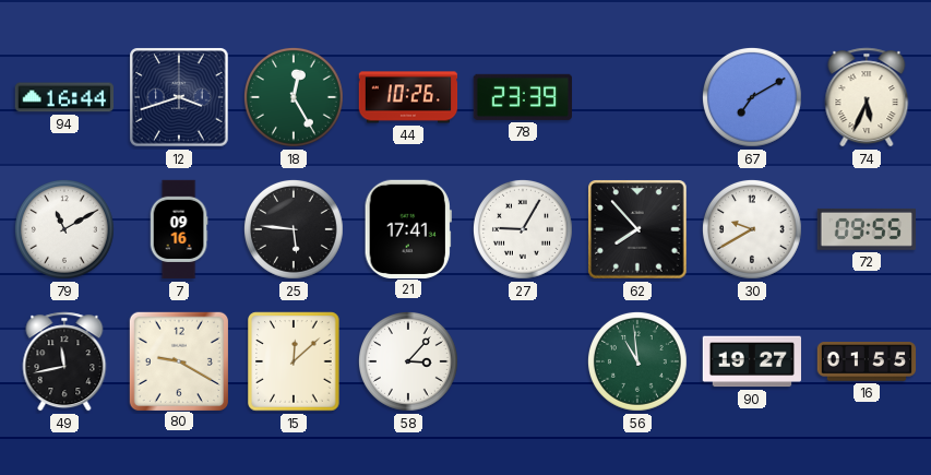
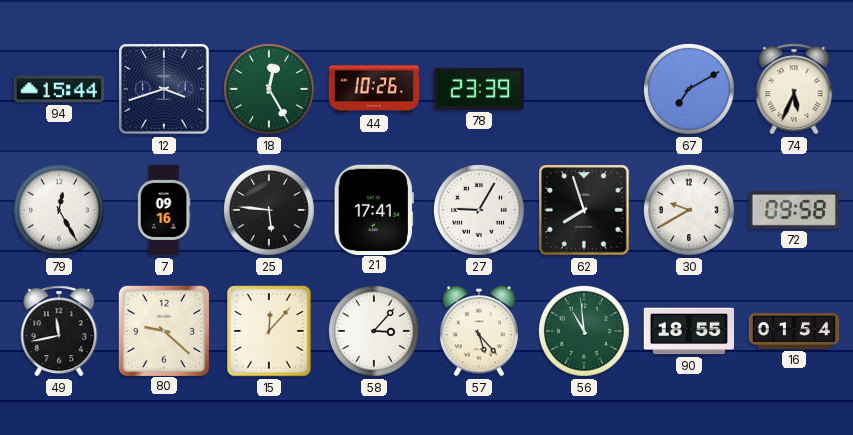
94: 16:44 -> 15:44
79: 11:10 -> 12:25
62: 7:53 -> 7:57
72: 09:55 -> 09:58
80: 9:20 -> 9:22
15: 12:08 -> 12:07
57: none -> 5:23
90: 19:27 -> 18:55
16: 01:55 -> 01:54
